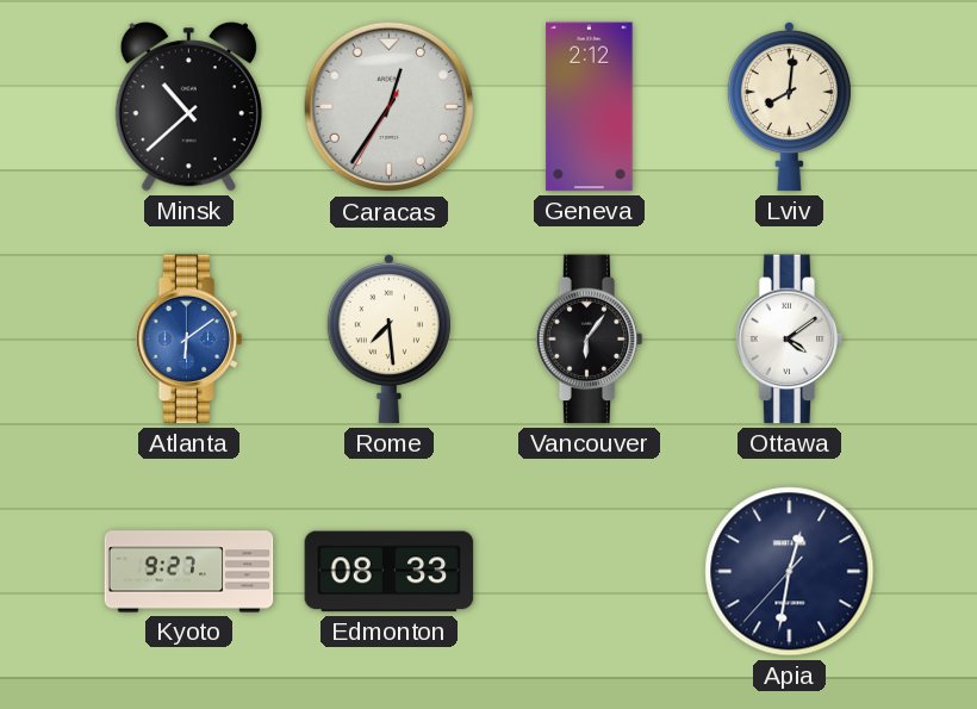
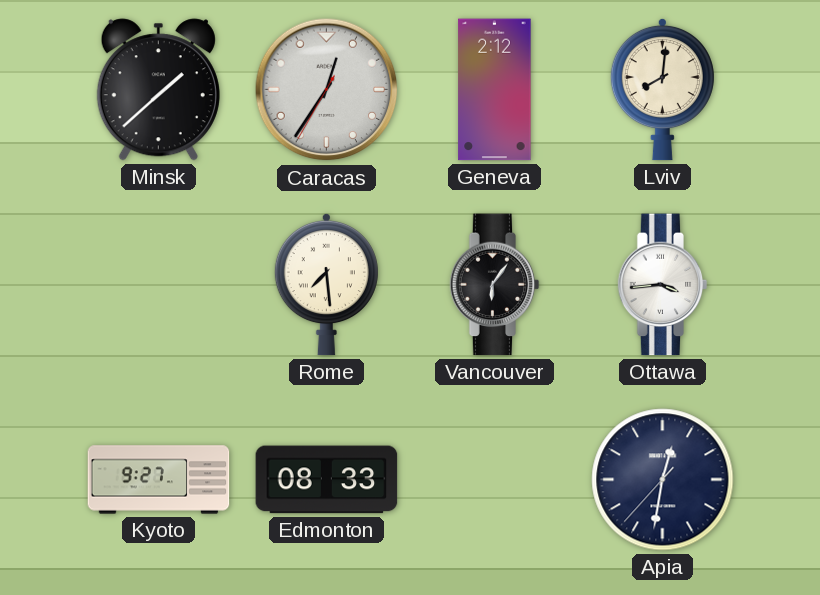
Minsk: 10:38 -> 1:38
Atlanta: 6:09 -> none
Ottawa: 4:09 -> 3:44
